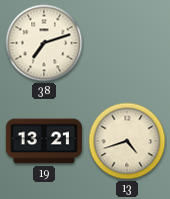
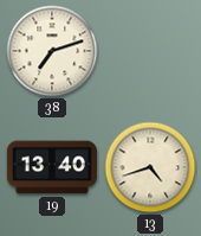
19: 13:21 -> 13:40
